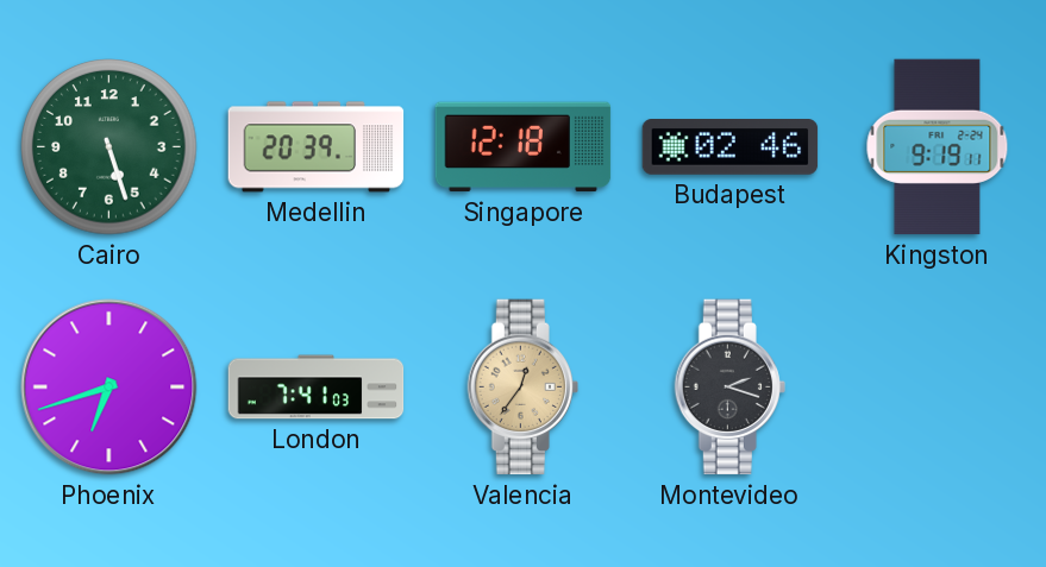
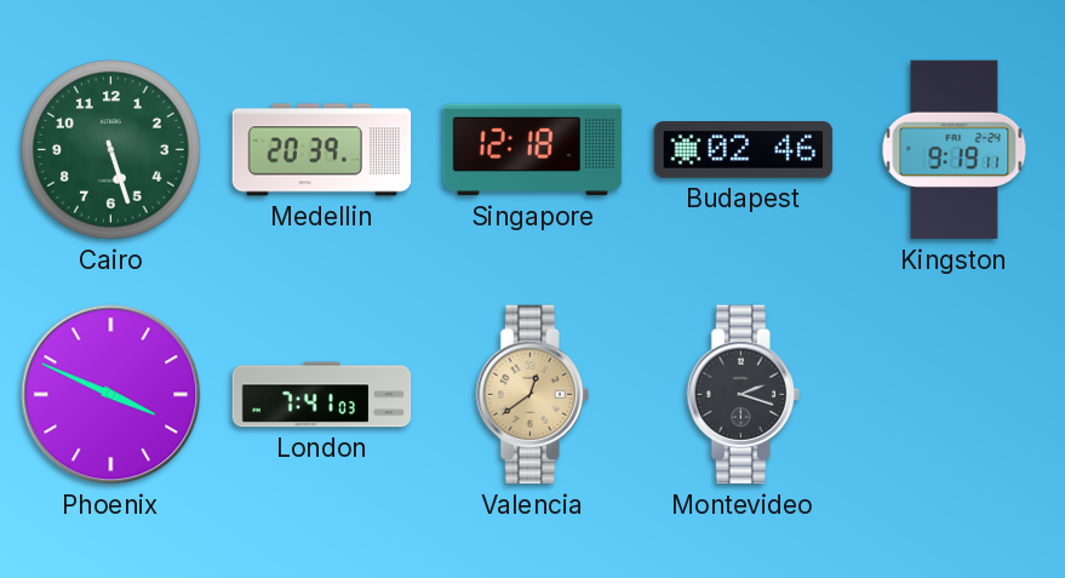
Phoenix: 6:42 -> 3:49
Valencia: 12:36 -> 12:39
